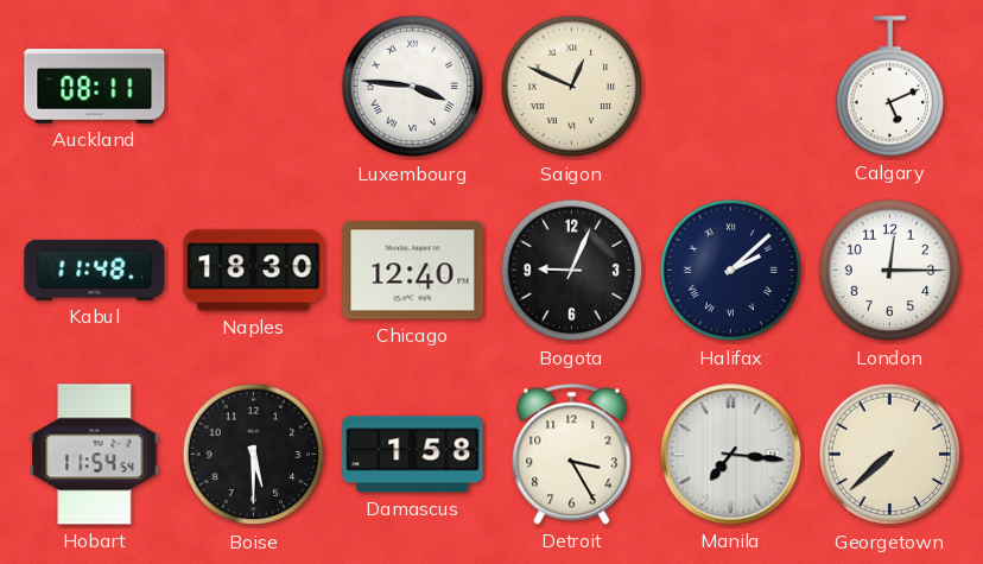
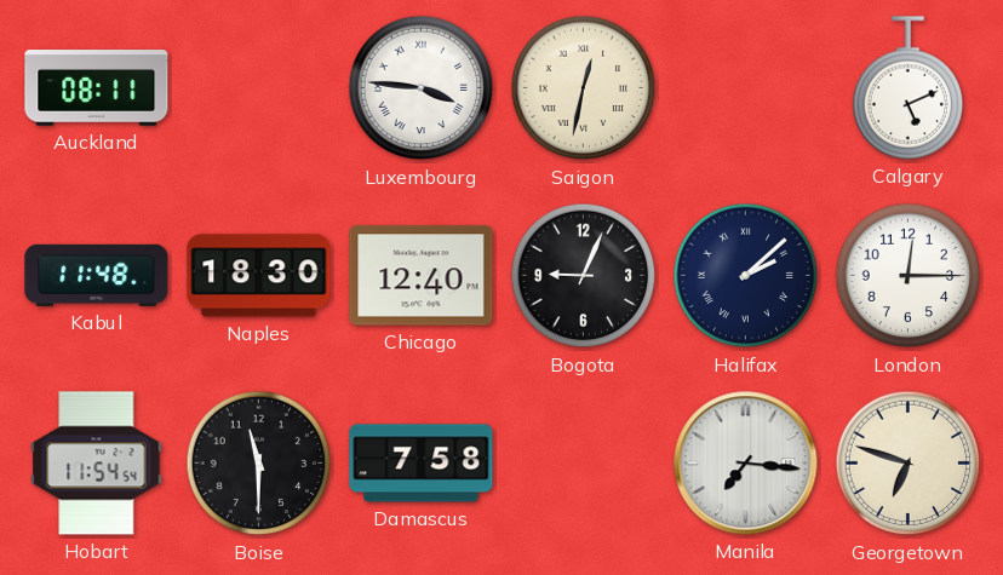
Saigon: 12:49 -> 12:32
Boise: 5:30 -> 11:30
Damascus: 1:58 -> 7:58
Detroit: 3:25 -> none
Georgetown: 7:38 -> 6:48
